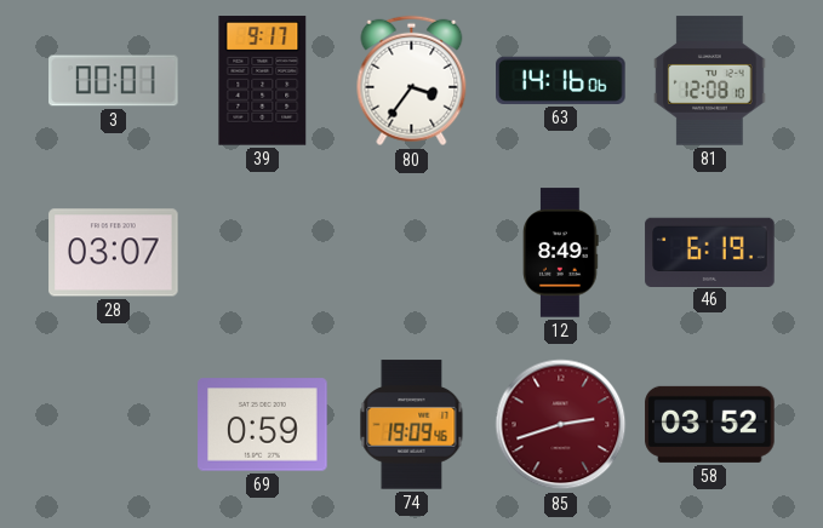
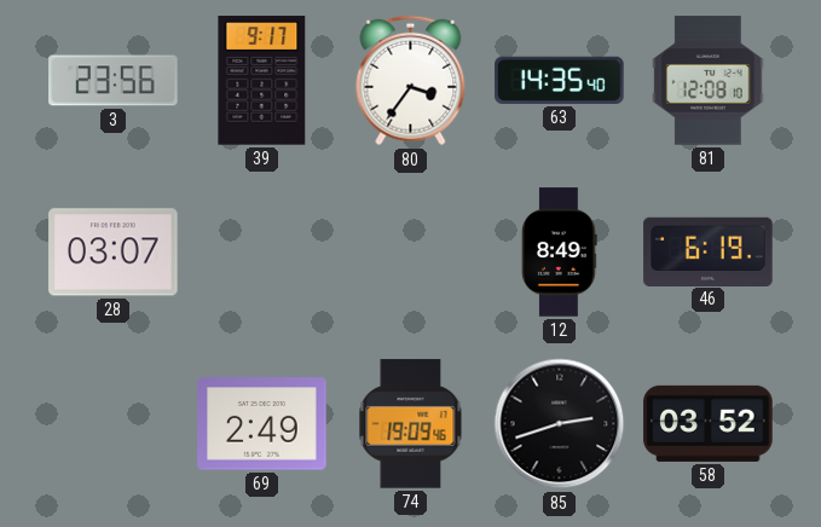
3: 00:01 -> 23:56
63: 14:16 -> 14:35
69: 0:59 -> 2:49
85 dial: burgundy -> black
